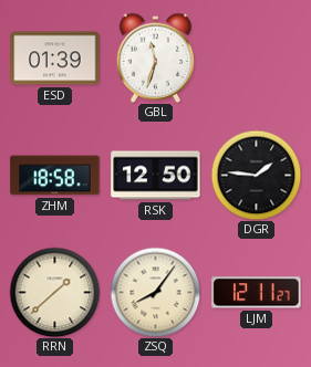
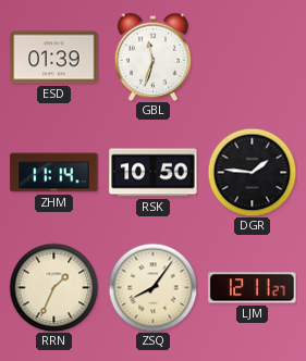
ZHM: 18:58 -> 11:14
RSK: 12:50 -> 10:50
RRN: 1:38 -> 1:34
